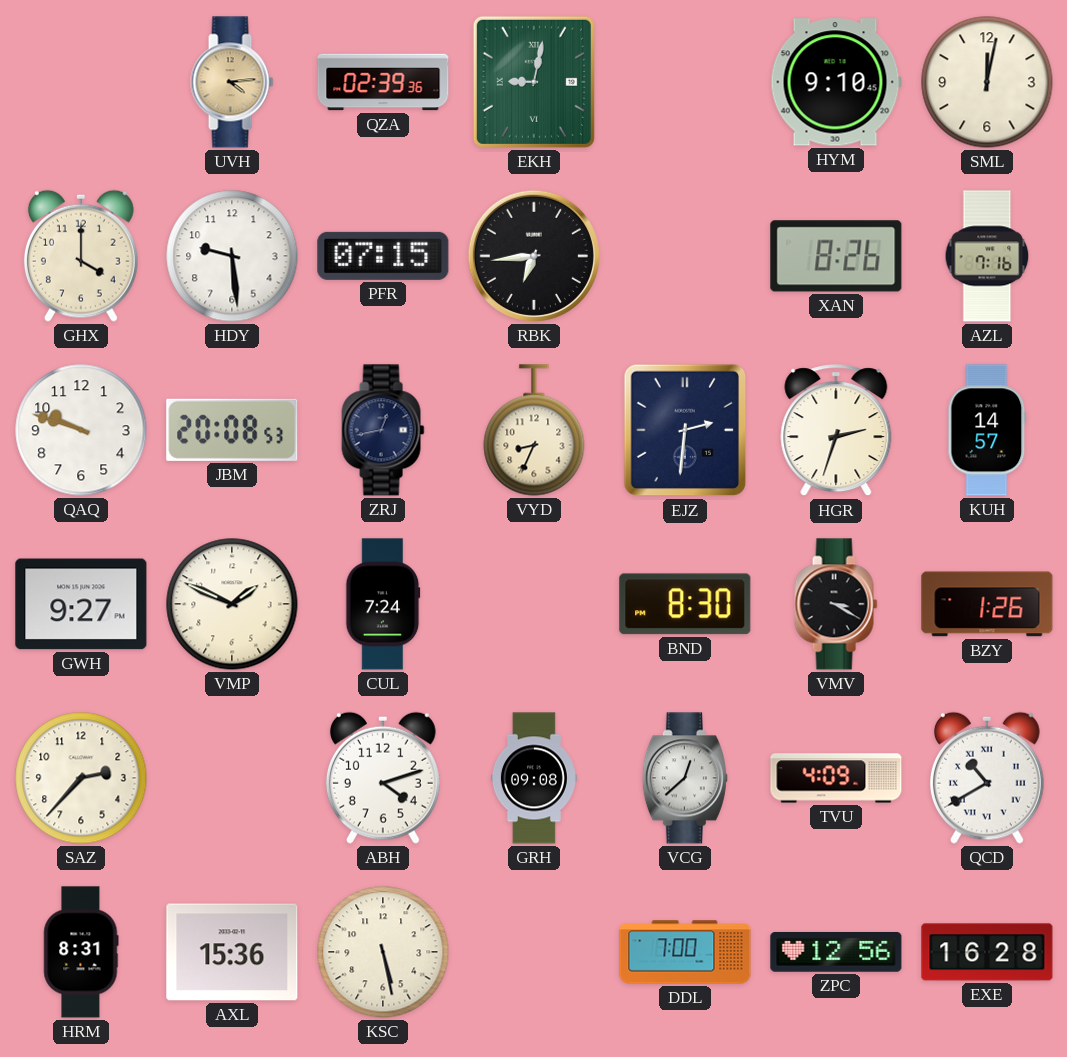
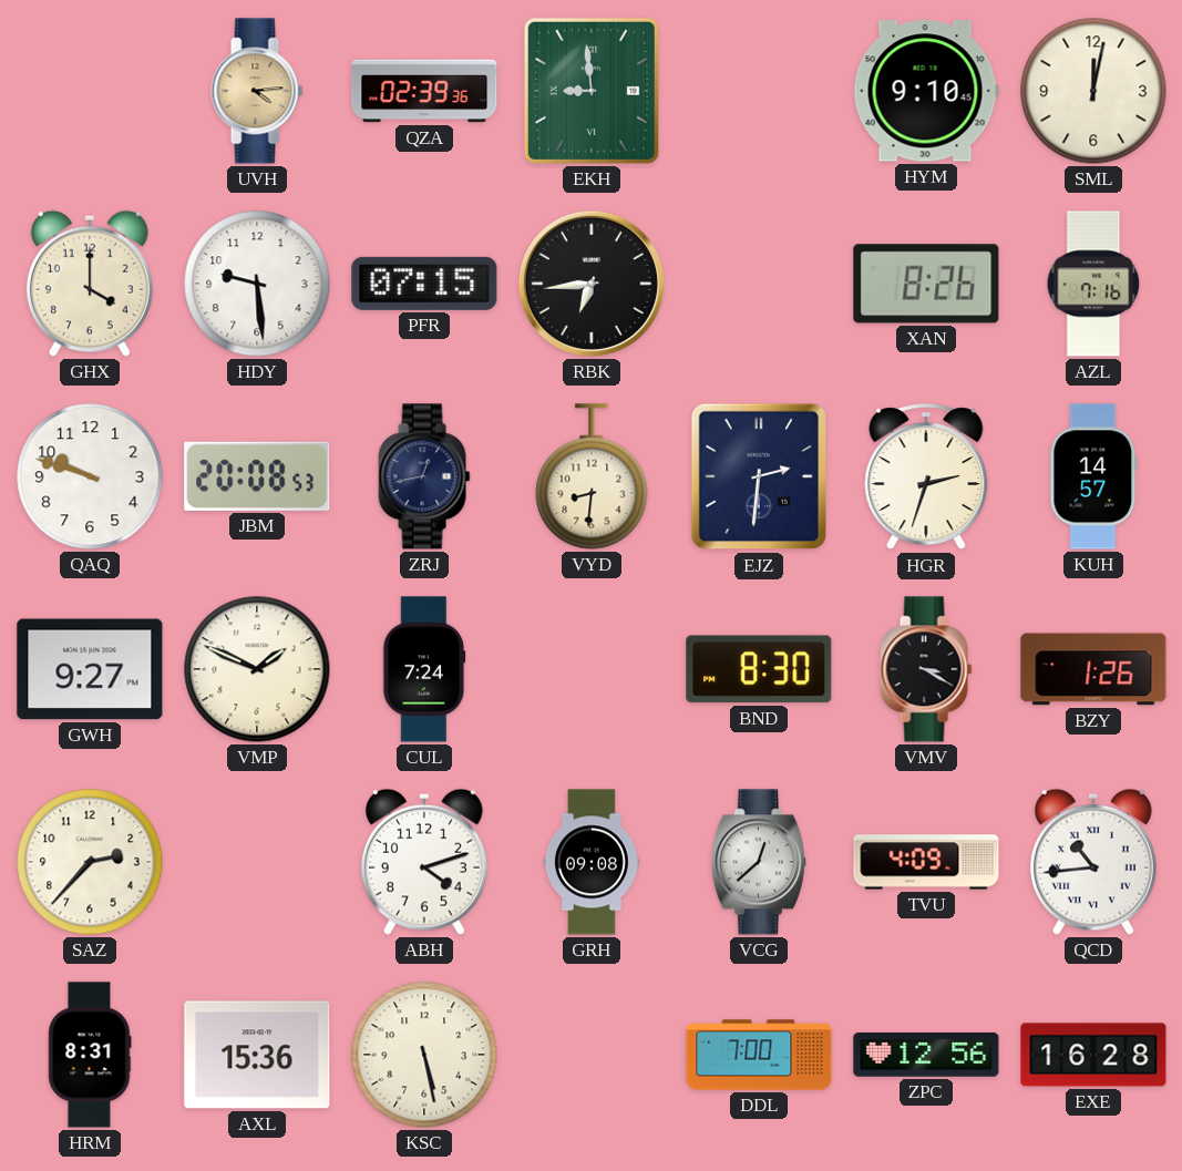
EKH: 9:02 -> 8:59
VYD: 8:34 -> 8:31
QCD: 10:40 -> 10:44
